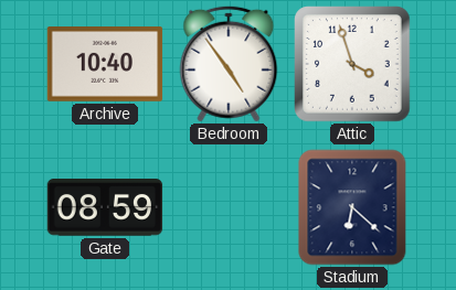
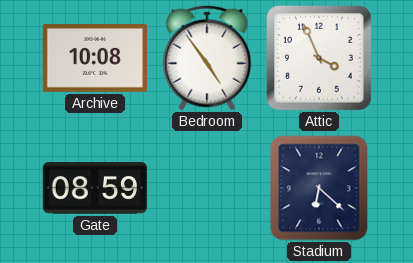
Archive: 10:40 -> 10:08
Attic: 3:57 -> 3:56
